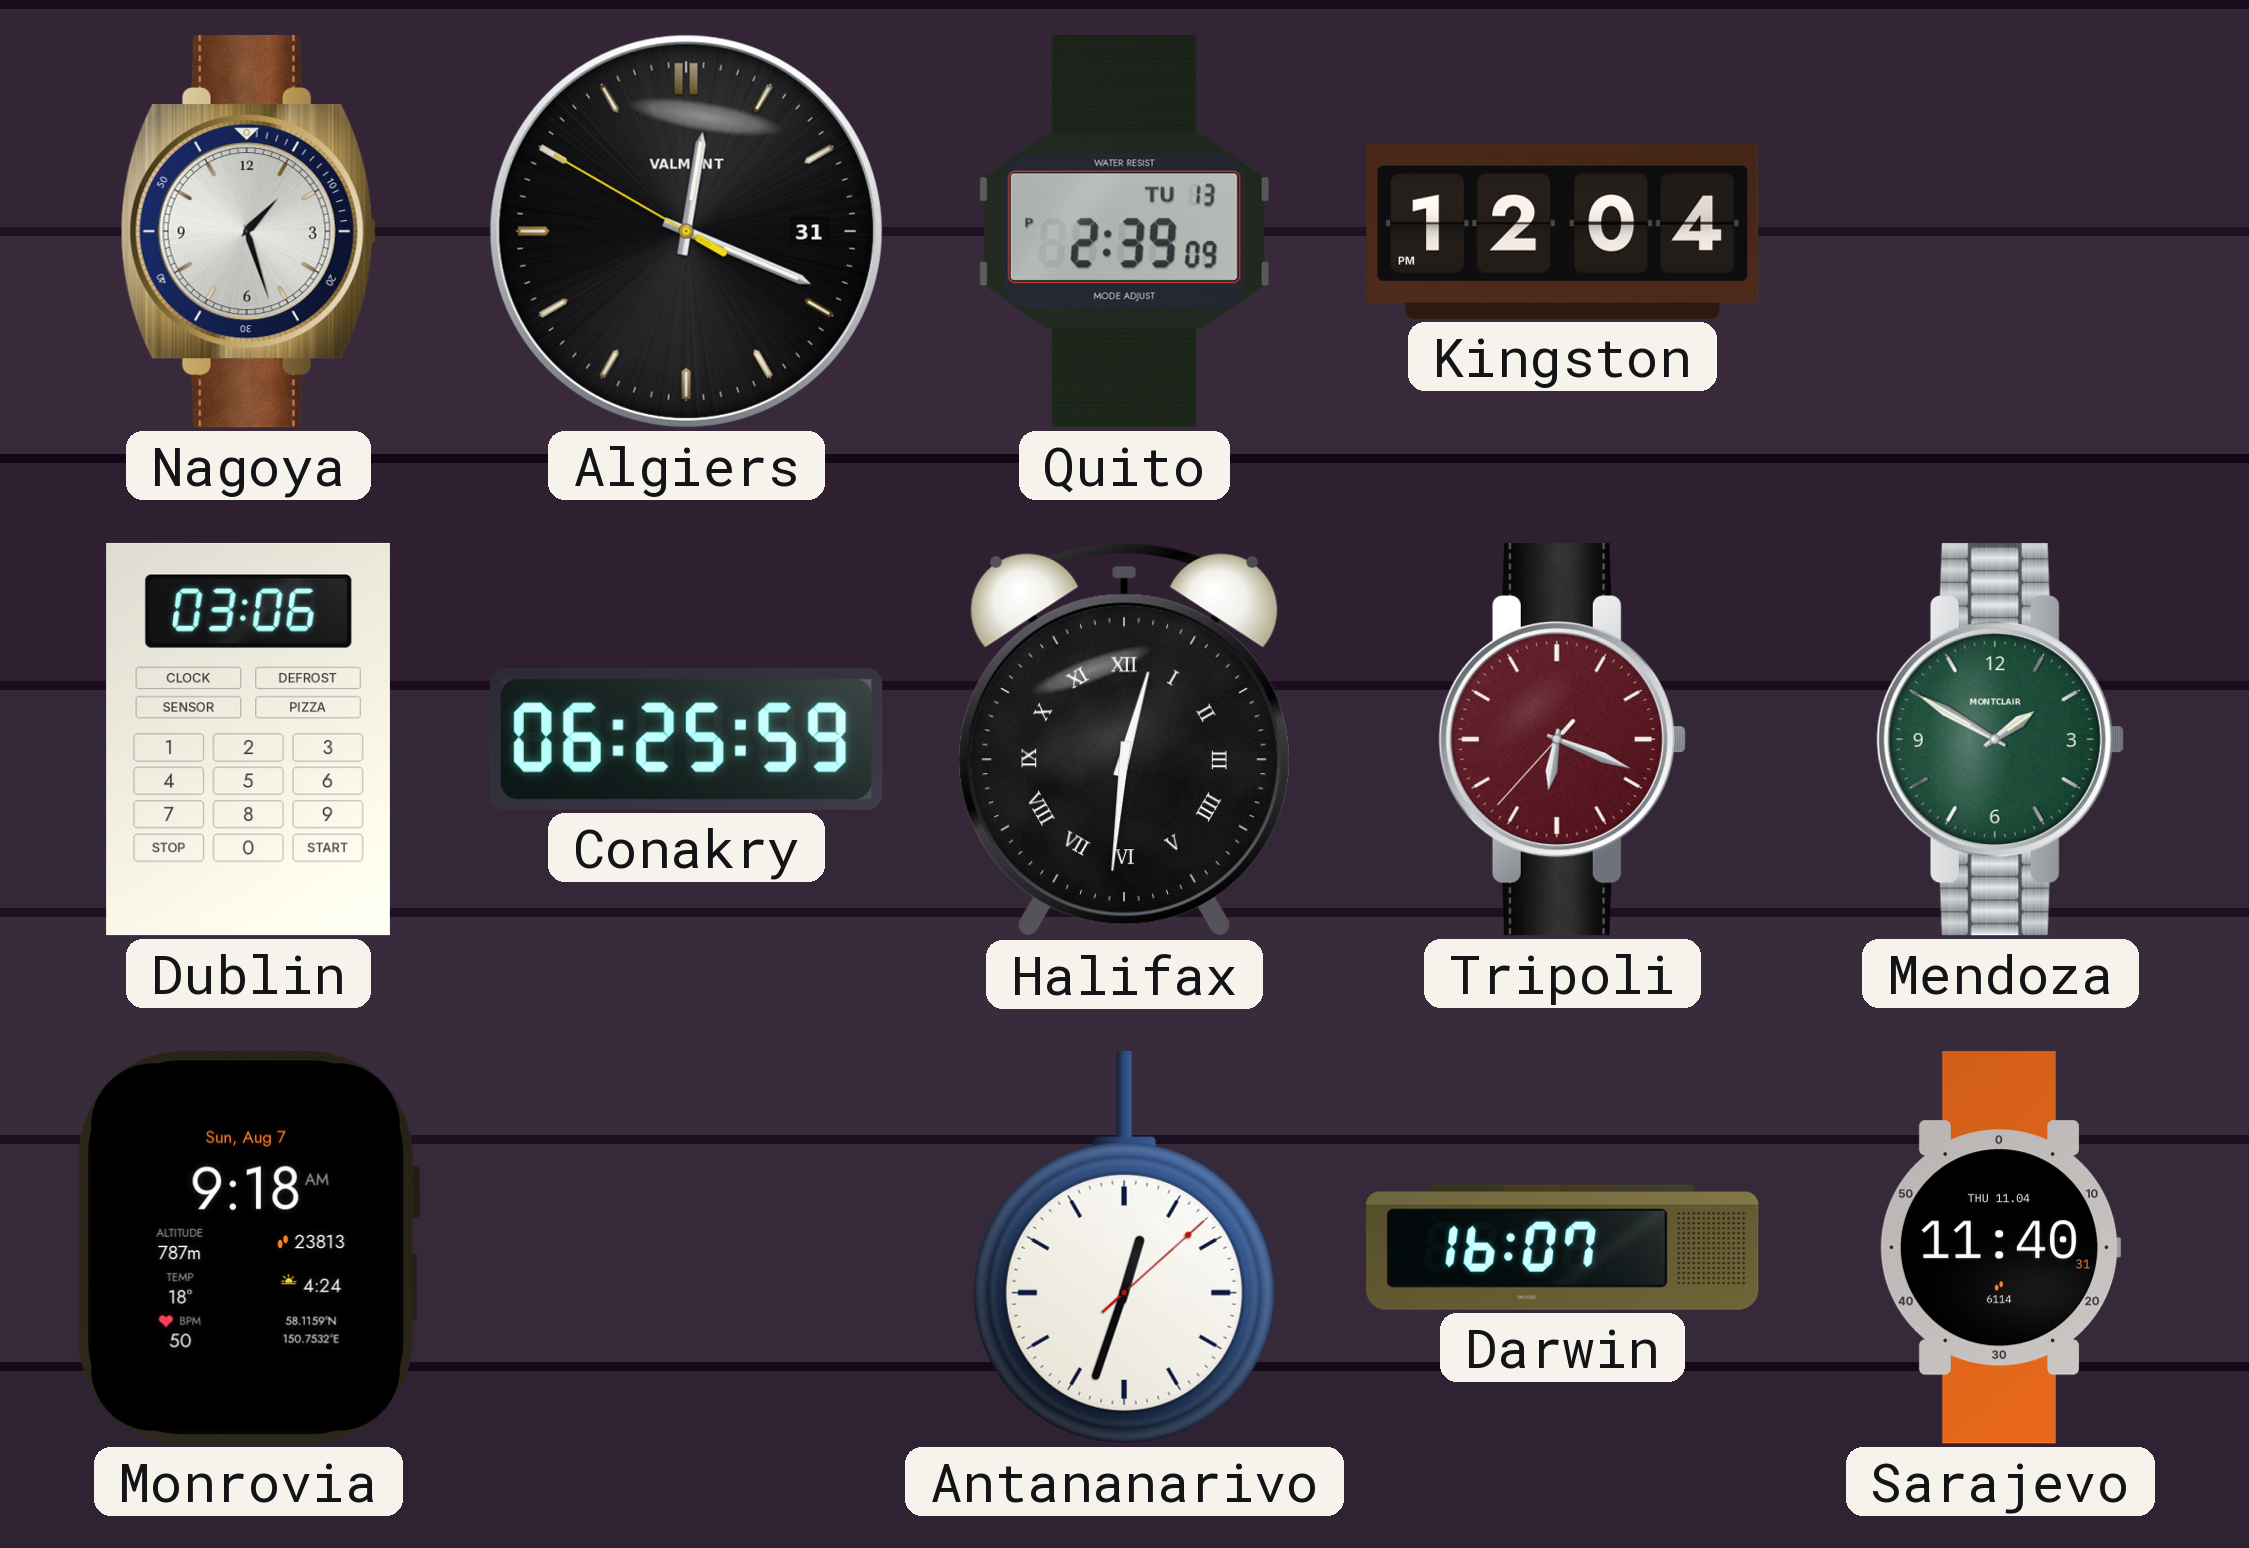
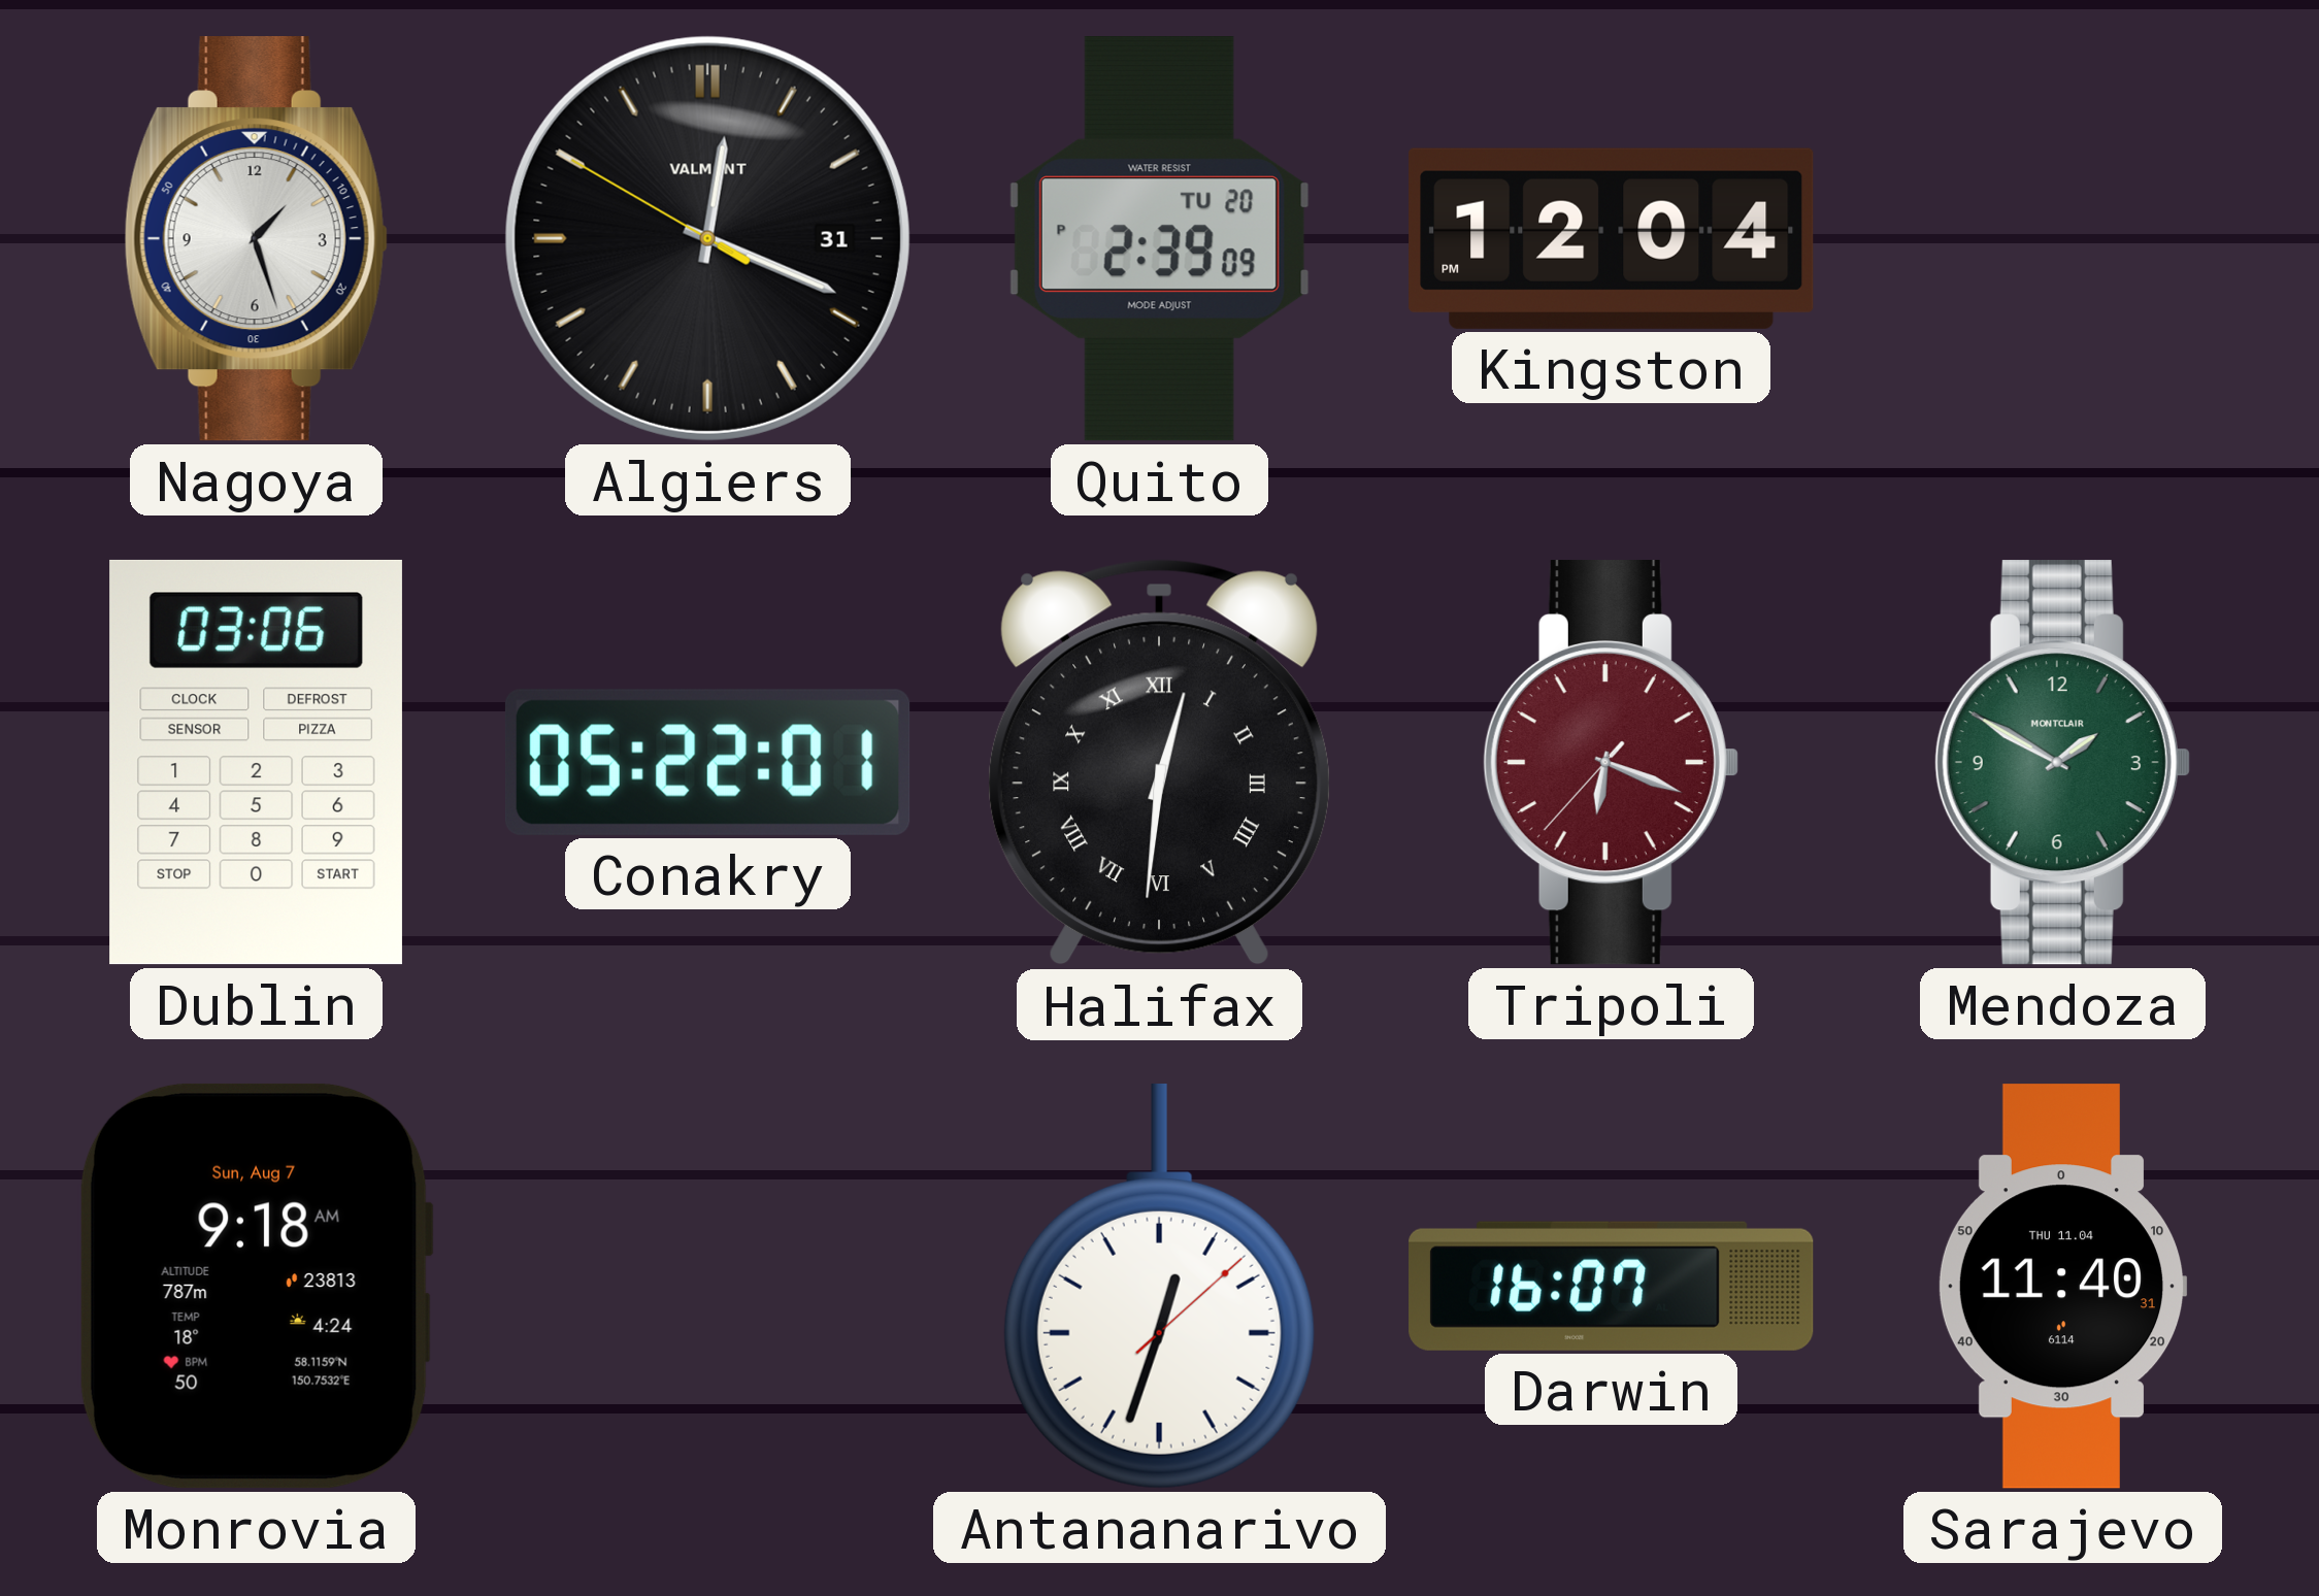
Quito date: TU 13 -> TU 20
Conakry: 06:25 -> 05:22
